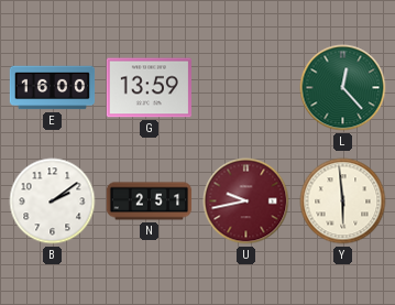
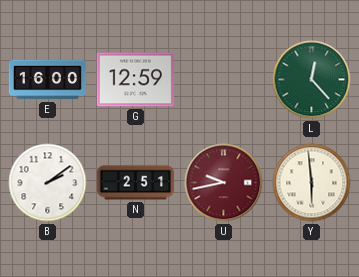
G: 13:59 -> 12:59
